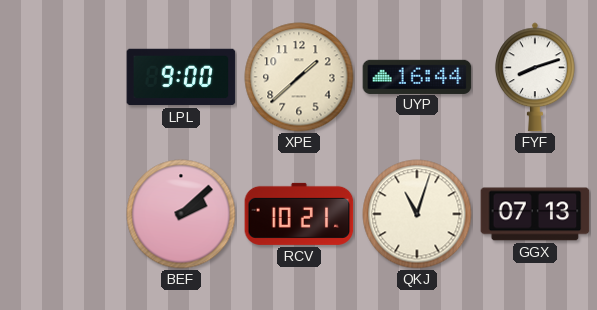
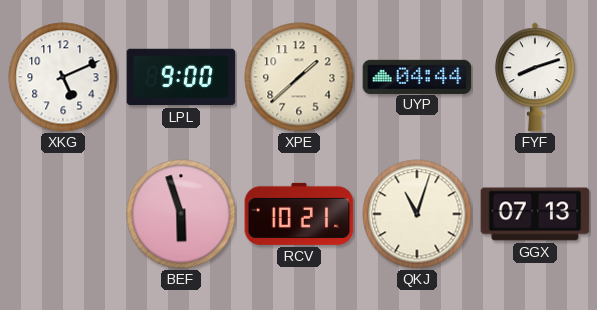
XKG: none -> 5:11
UYP: 16:44 -> 04:44
BEF: 2:08 -> 5:57
